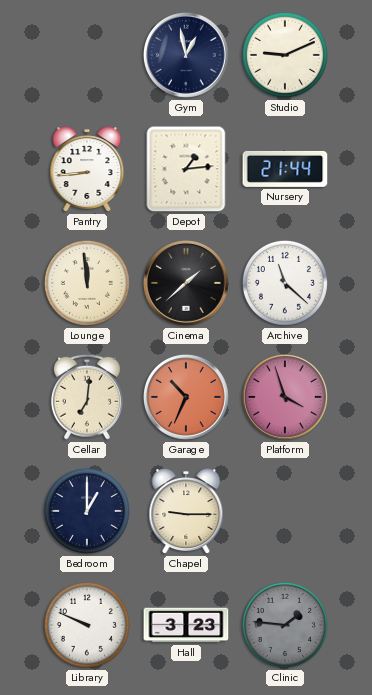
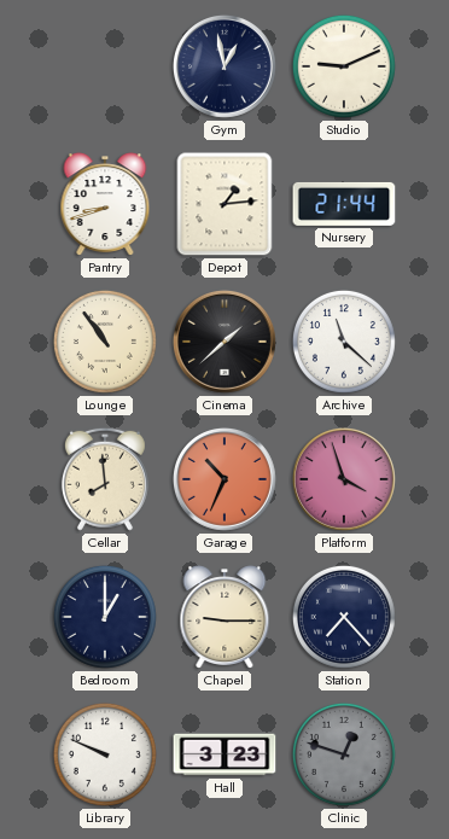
Pantry: 8:44 -> 8:42
Lounge: 11:59 -> 10:54
Cellar: 7:01 -> 7:59
Station: none -> 7:23
Clinic: 1:46 -> 12:48
